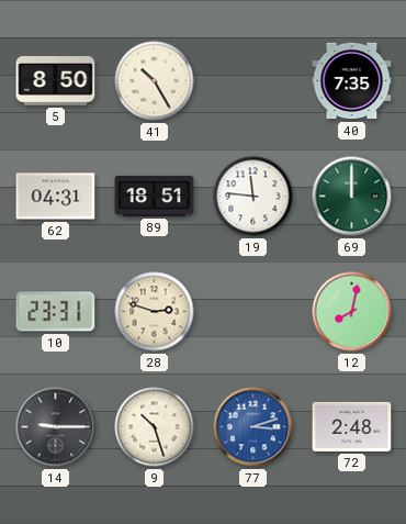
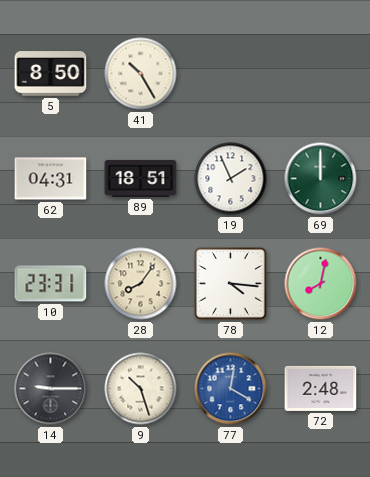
40: 7:35 -> none
19: 11:46 -> 1:56
28: 2:48 -> 8:06
78: none -> 4:16
77: 3:12 -> 12:20
